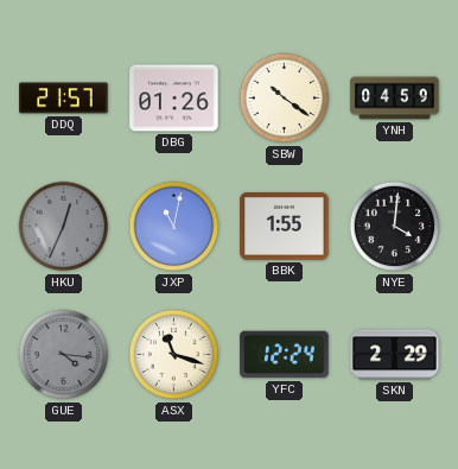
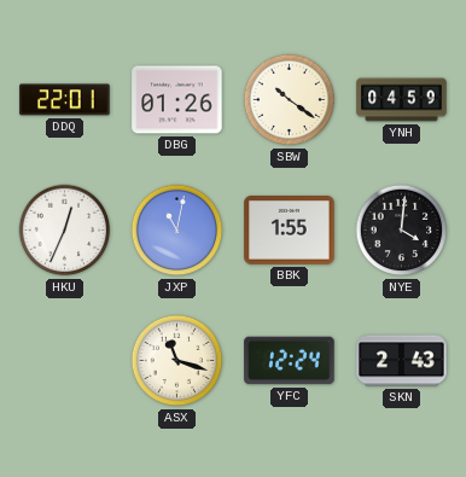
DDQ: 21:57 -> 22:01
HKU dial: grey -> white
GUE: 4:16 -> none
SKN: 2:29 -> 2:43
